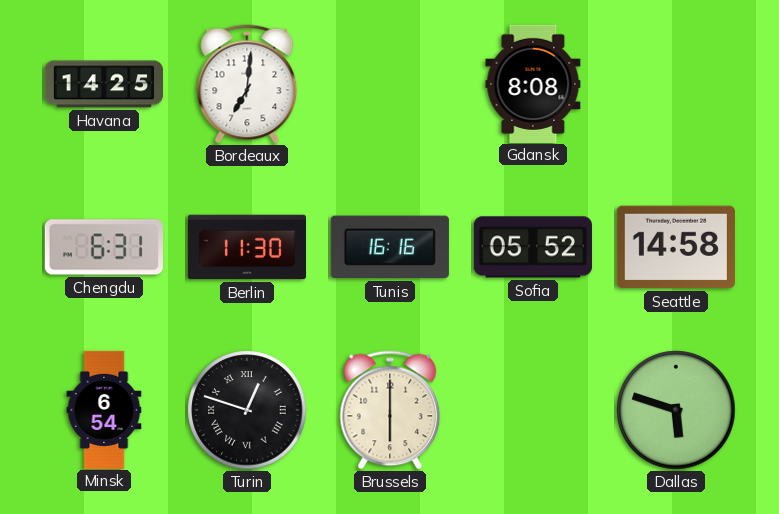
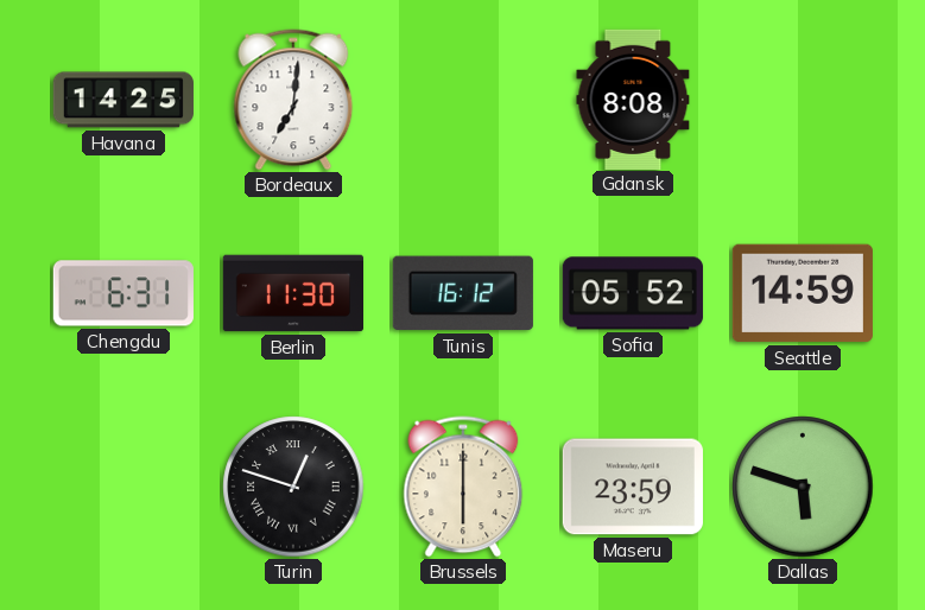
Tunis: 16:16 -> 16:12
Seattle: 14:58 -> 14:59
Minsk: 6:54 -> none
Maseru: none -> 23:59
